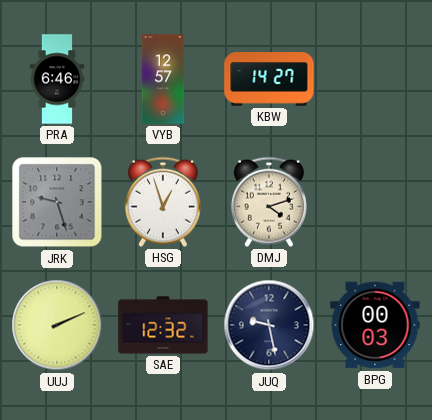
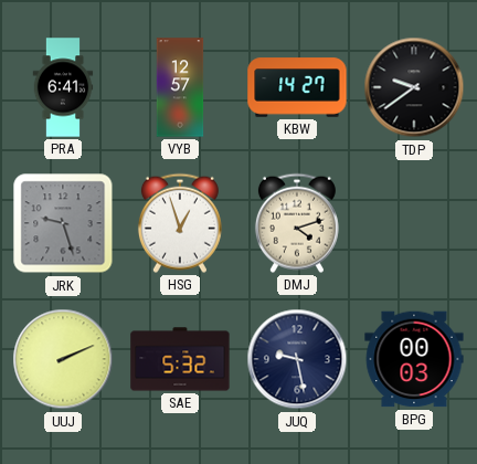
PRA: 6:46 -> 6:41
TDP: none -> 9:39
SAE: 12:32 -> 5:32
